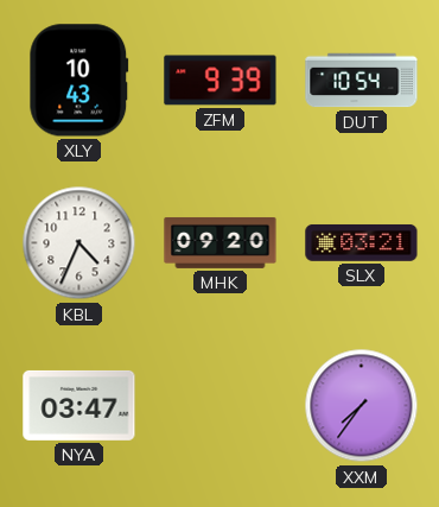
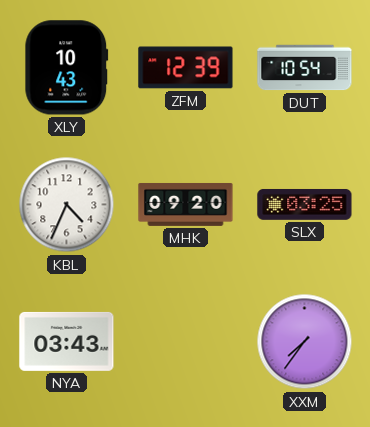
ZFM: 9:39 -> 12:39
SLX: 03:21 -> 03:25
NYA: 03:47 -> 03:43
